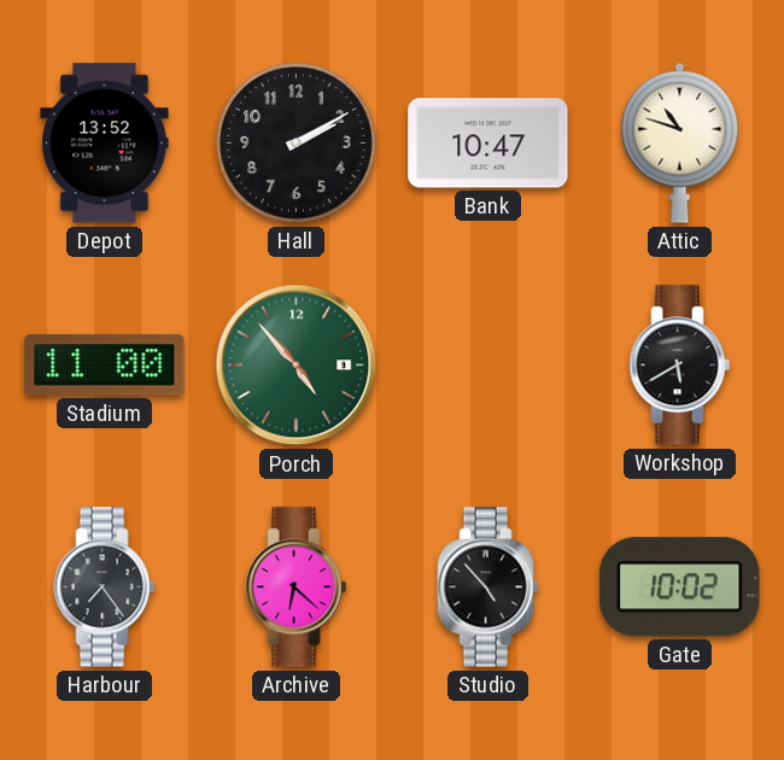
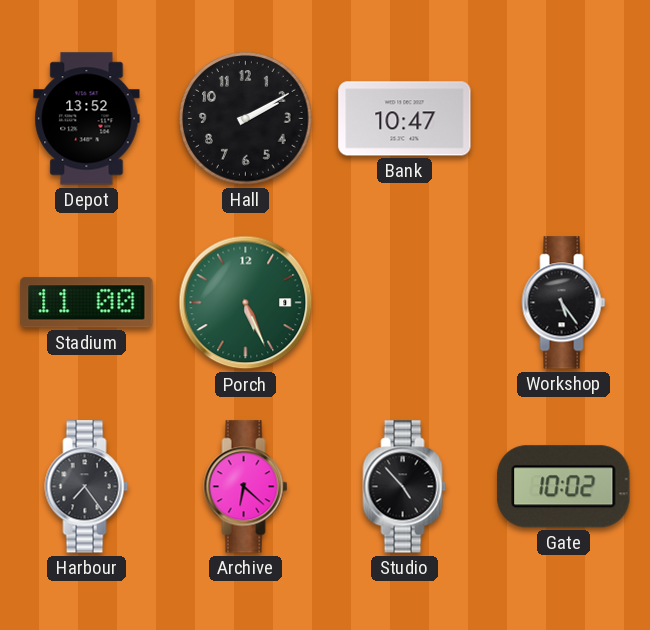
Attic: 10:48 -> none
Porch: 4:53 -> 5:26
Workshop: 5:40 -> 5:24
